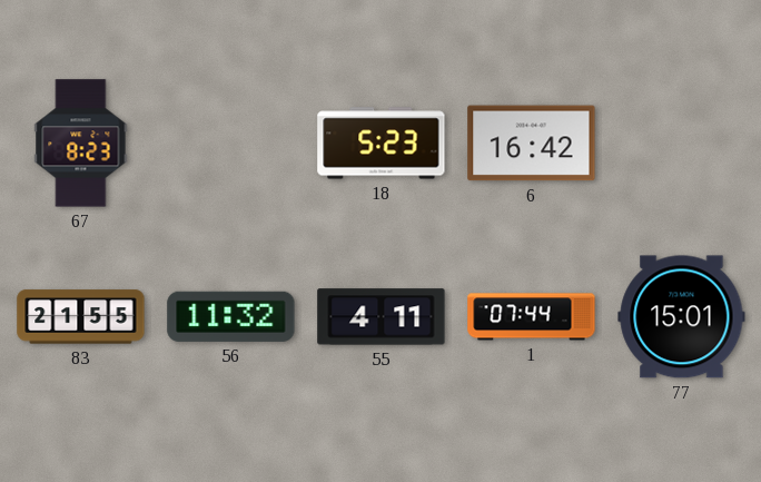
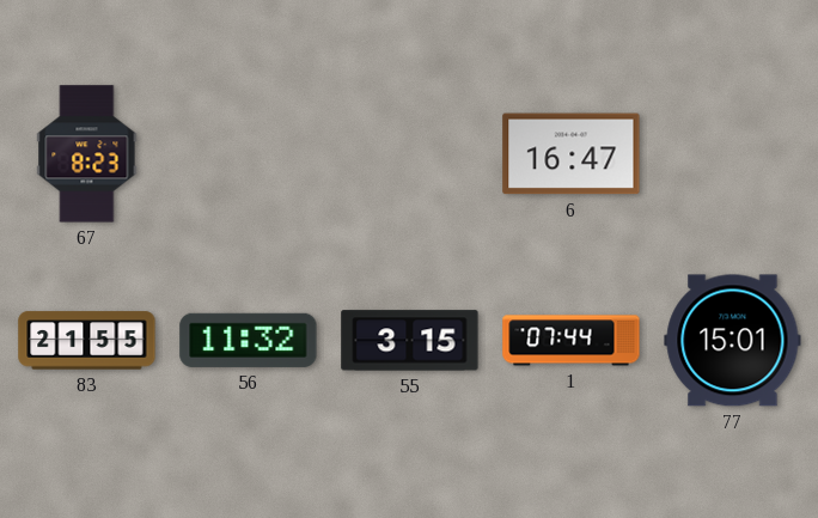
18: 5:23 -> none
6: 16:42 -> 16:47
55: 4:11 -> 3:15
